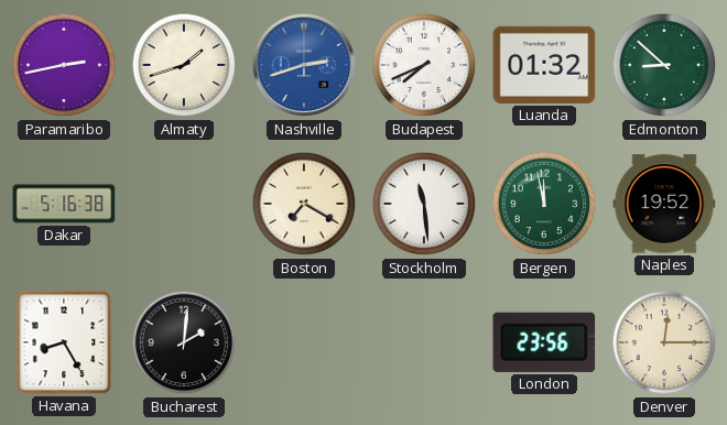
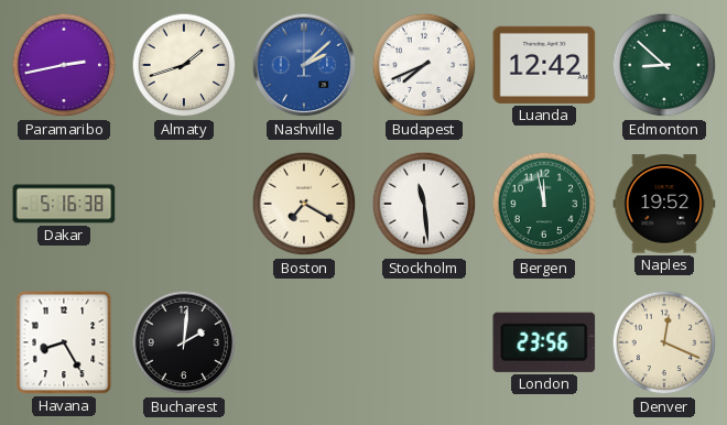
Nashville: 2:42 -> 2:08
Luanda: 01:32 -> 12:42
Denver: 12:15 -> 12:19
